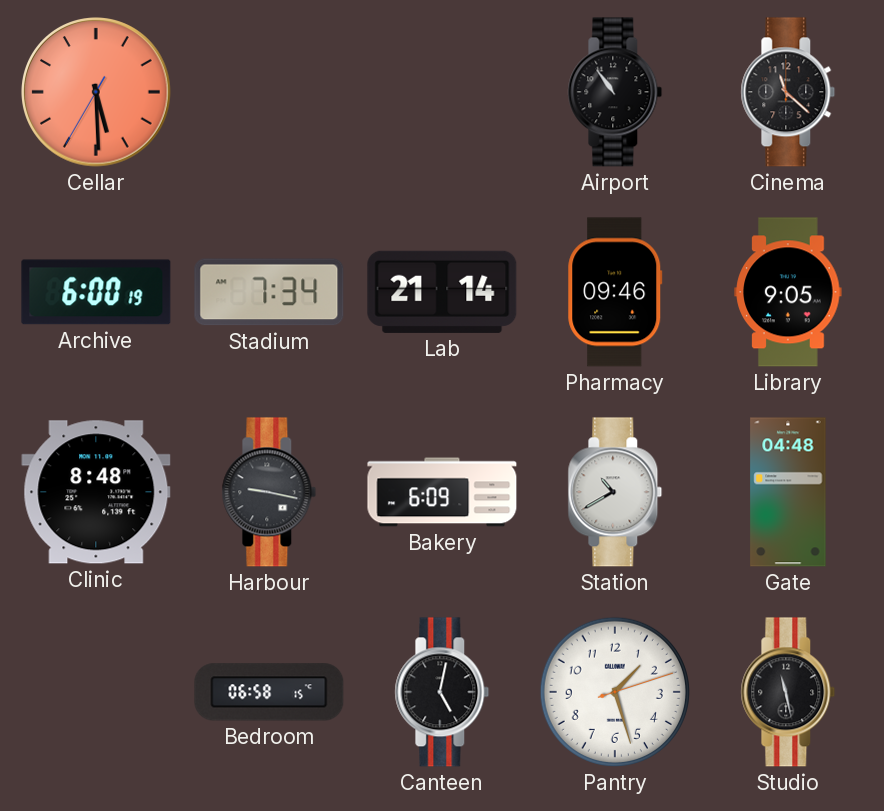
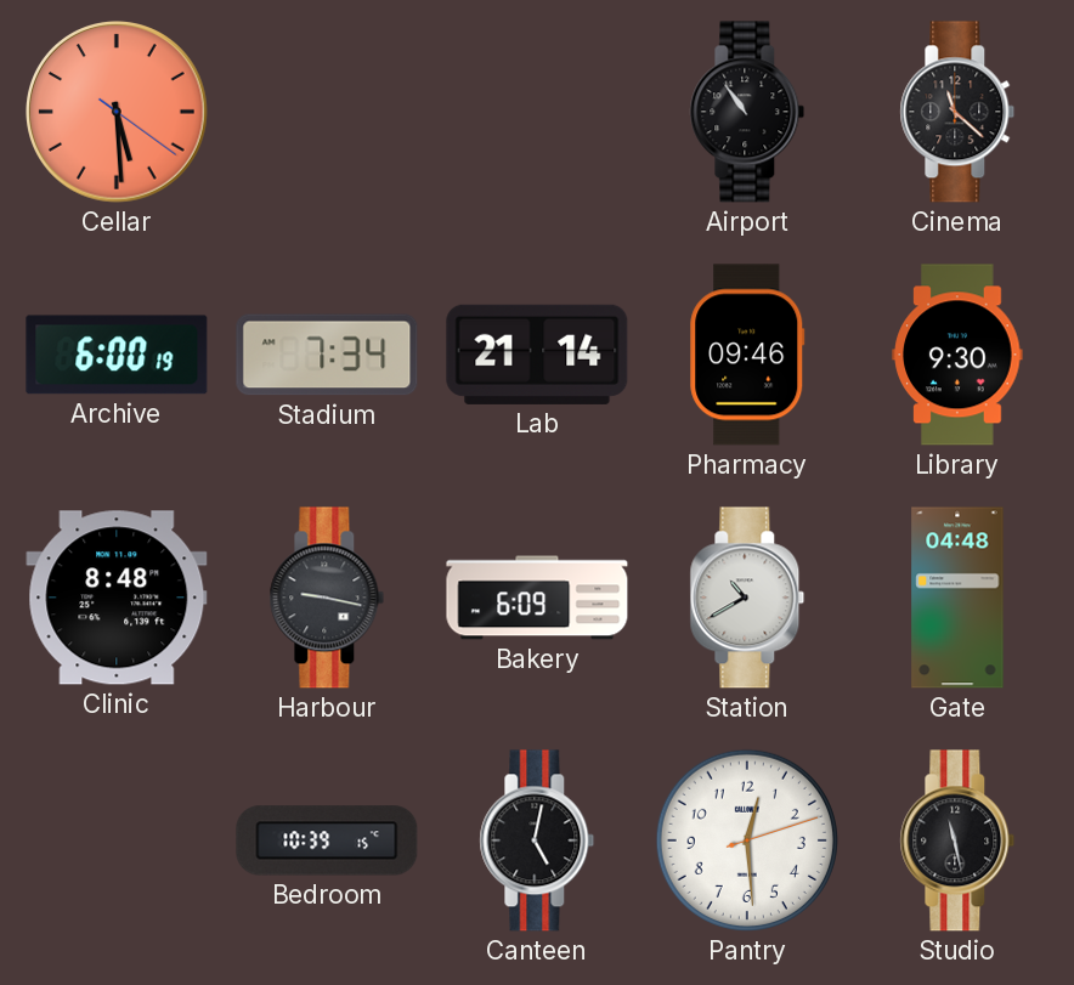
Cellar: 5:29:35 -> 5:29:21
Library: 9:05 -> 9:30
Bedroom: 06:58 -> 10:39
Pantry: 1:27 -> 12:29
